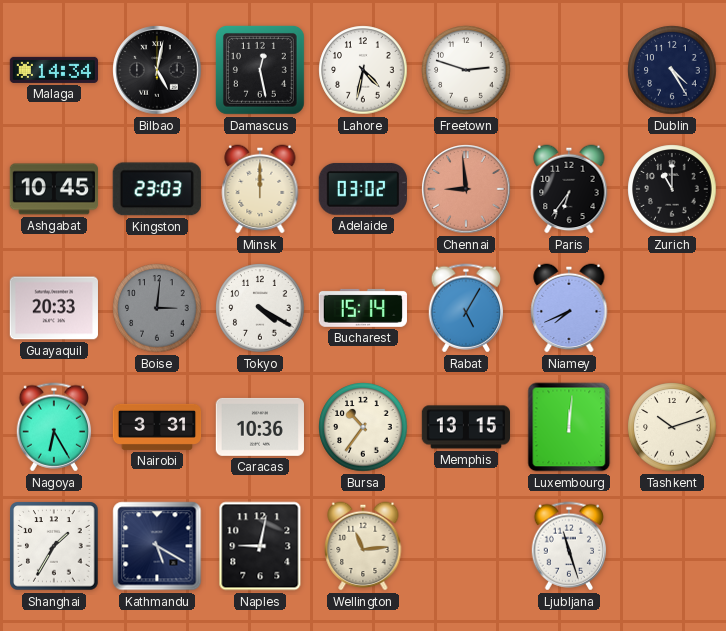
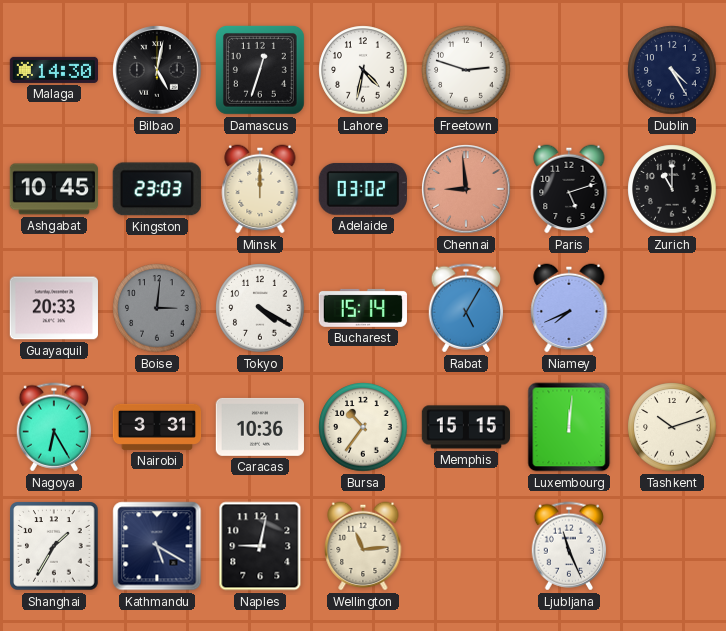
Malaga: 14:34 -> 14:30
Damascus: 12:28 -> 12:33
Paris: 6:36 -> 5:12
Memphis: 13:15 -> 15:15
Ljubljana: 11:27 -> 11:26
